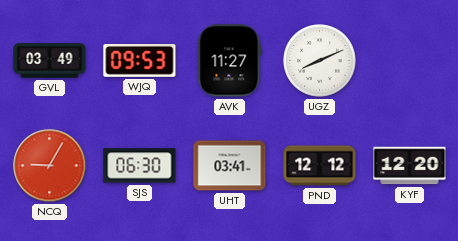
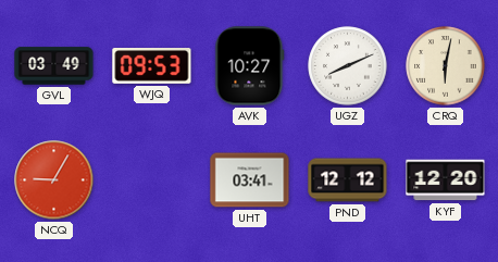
AVK: 11:27 -> 10:27
CRQ: none -> 6:02
SJS: 06:30 -> none
